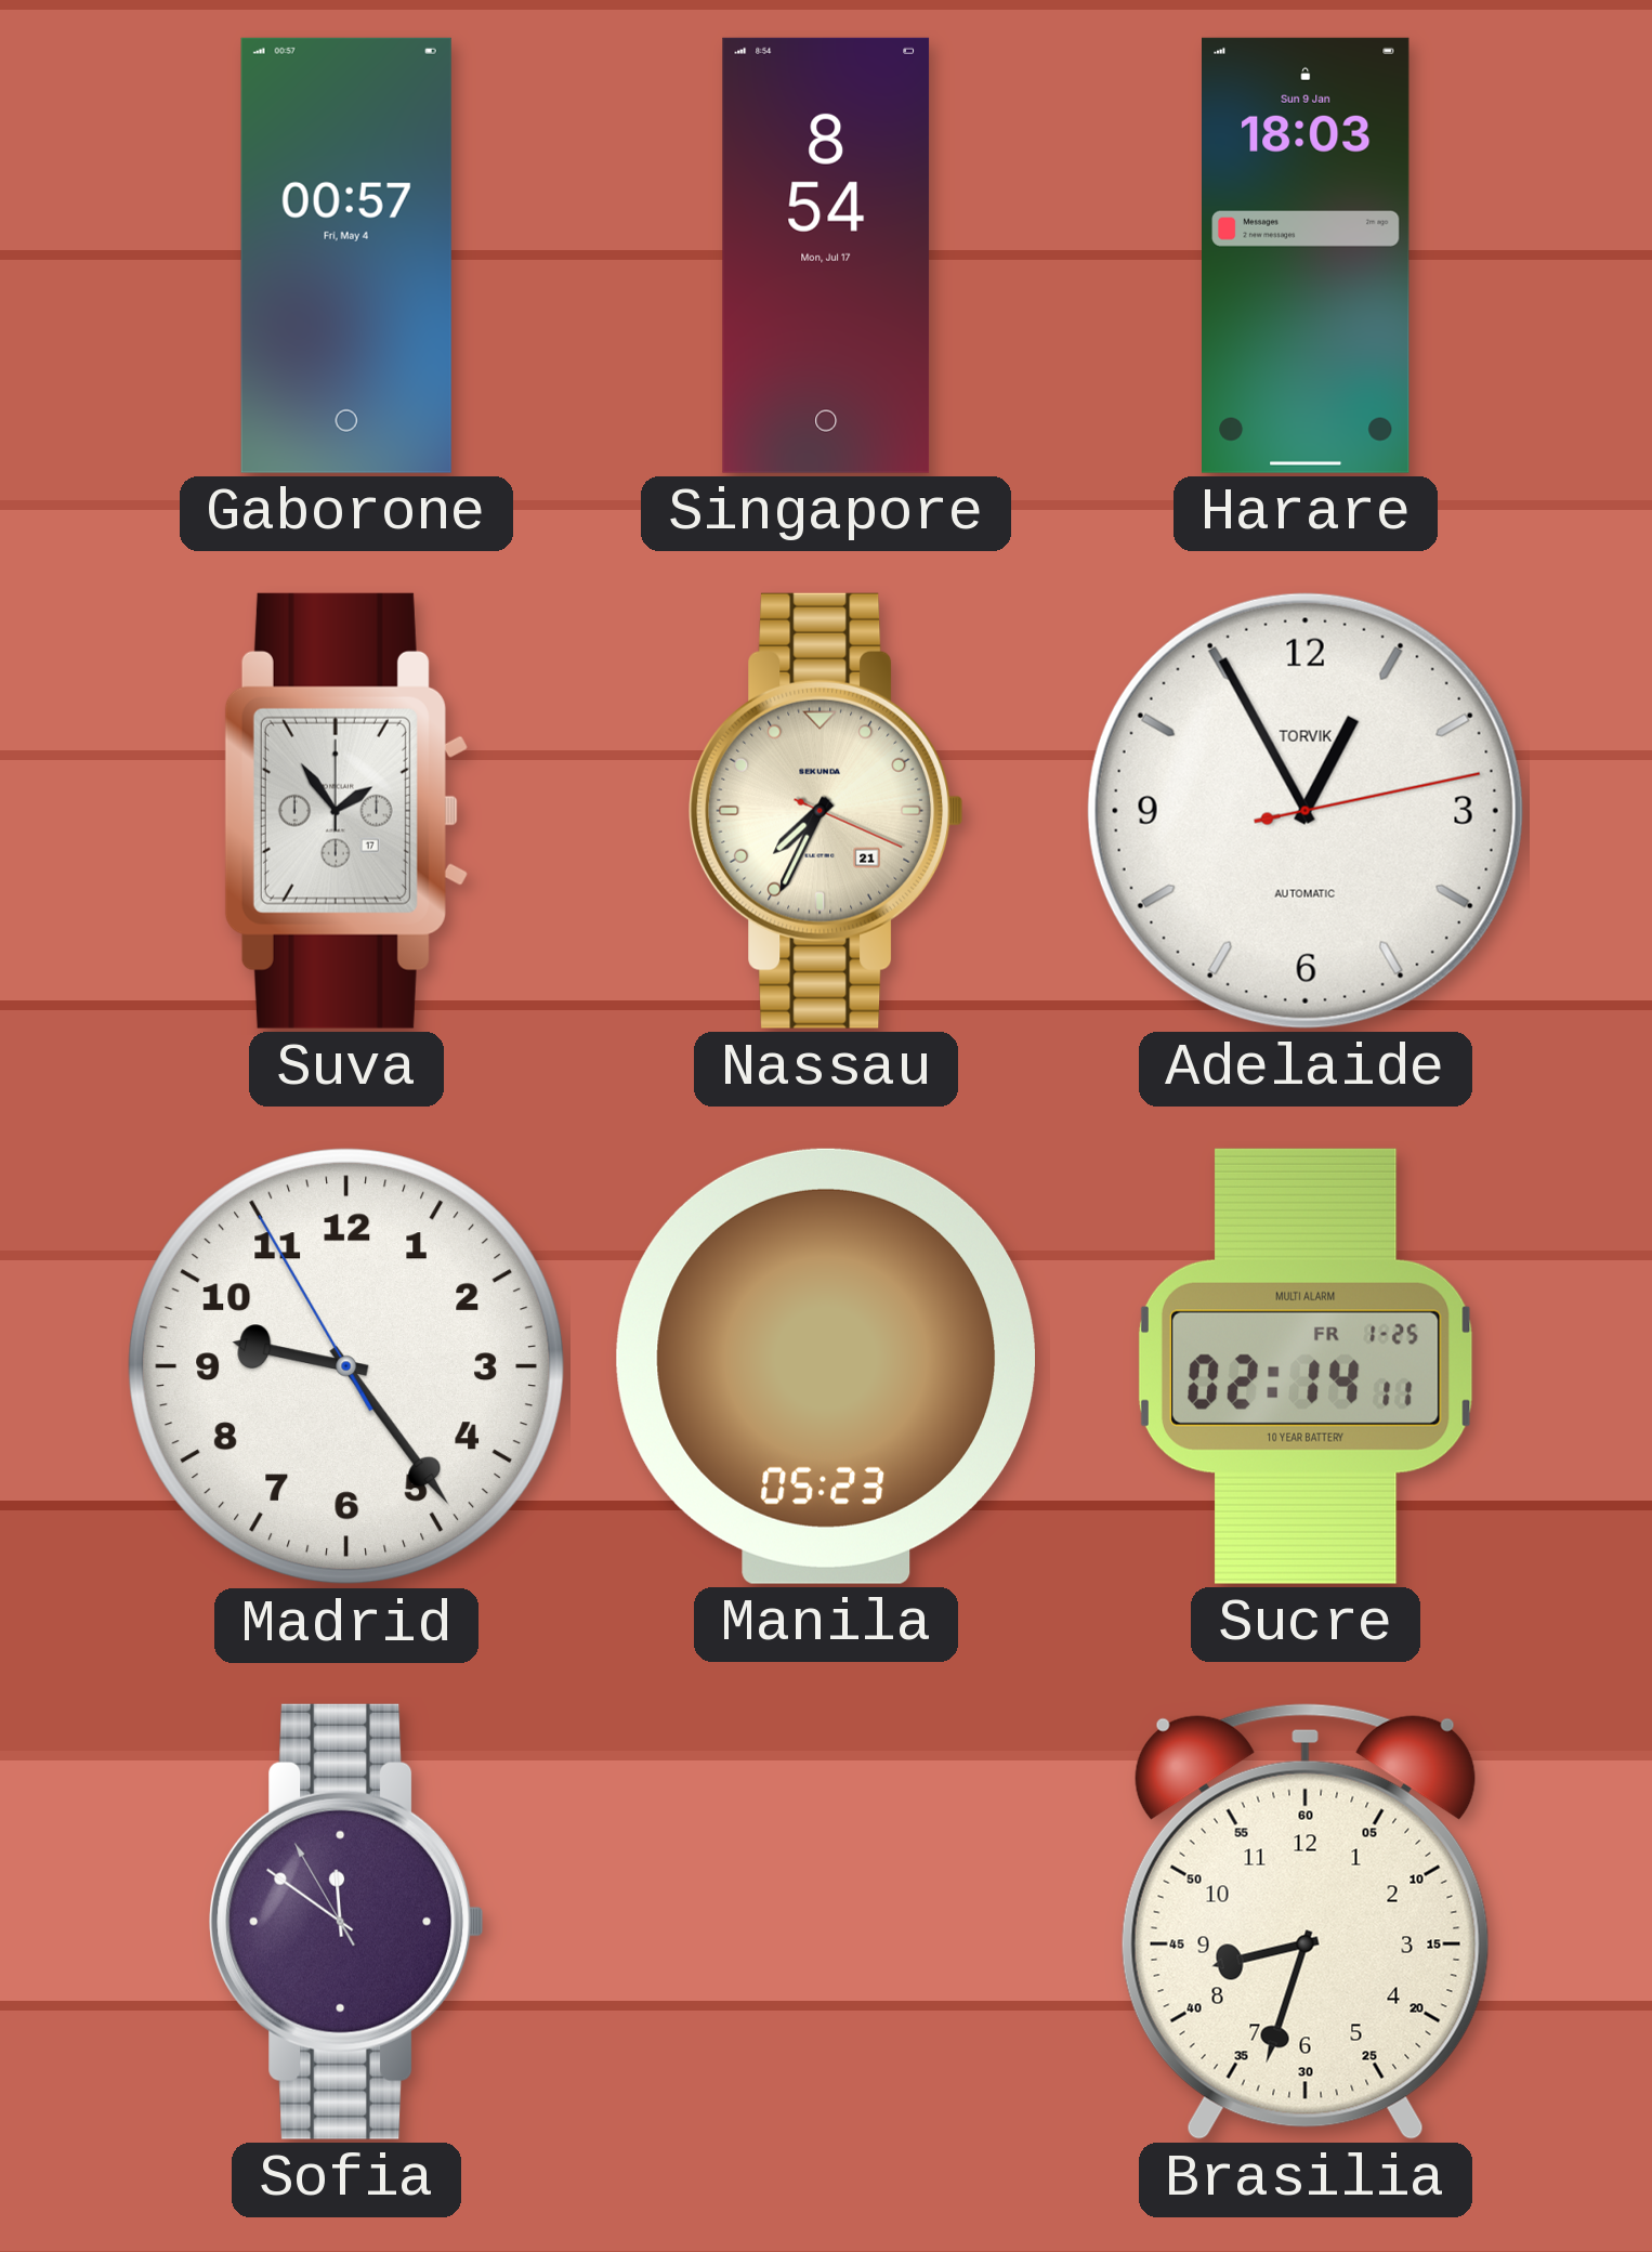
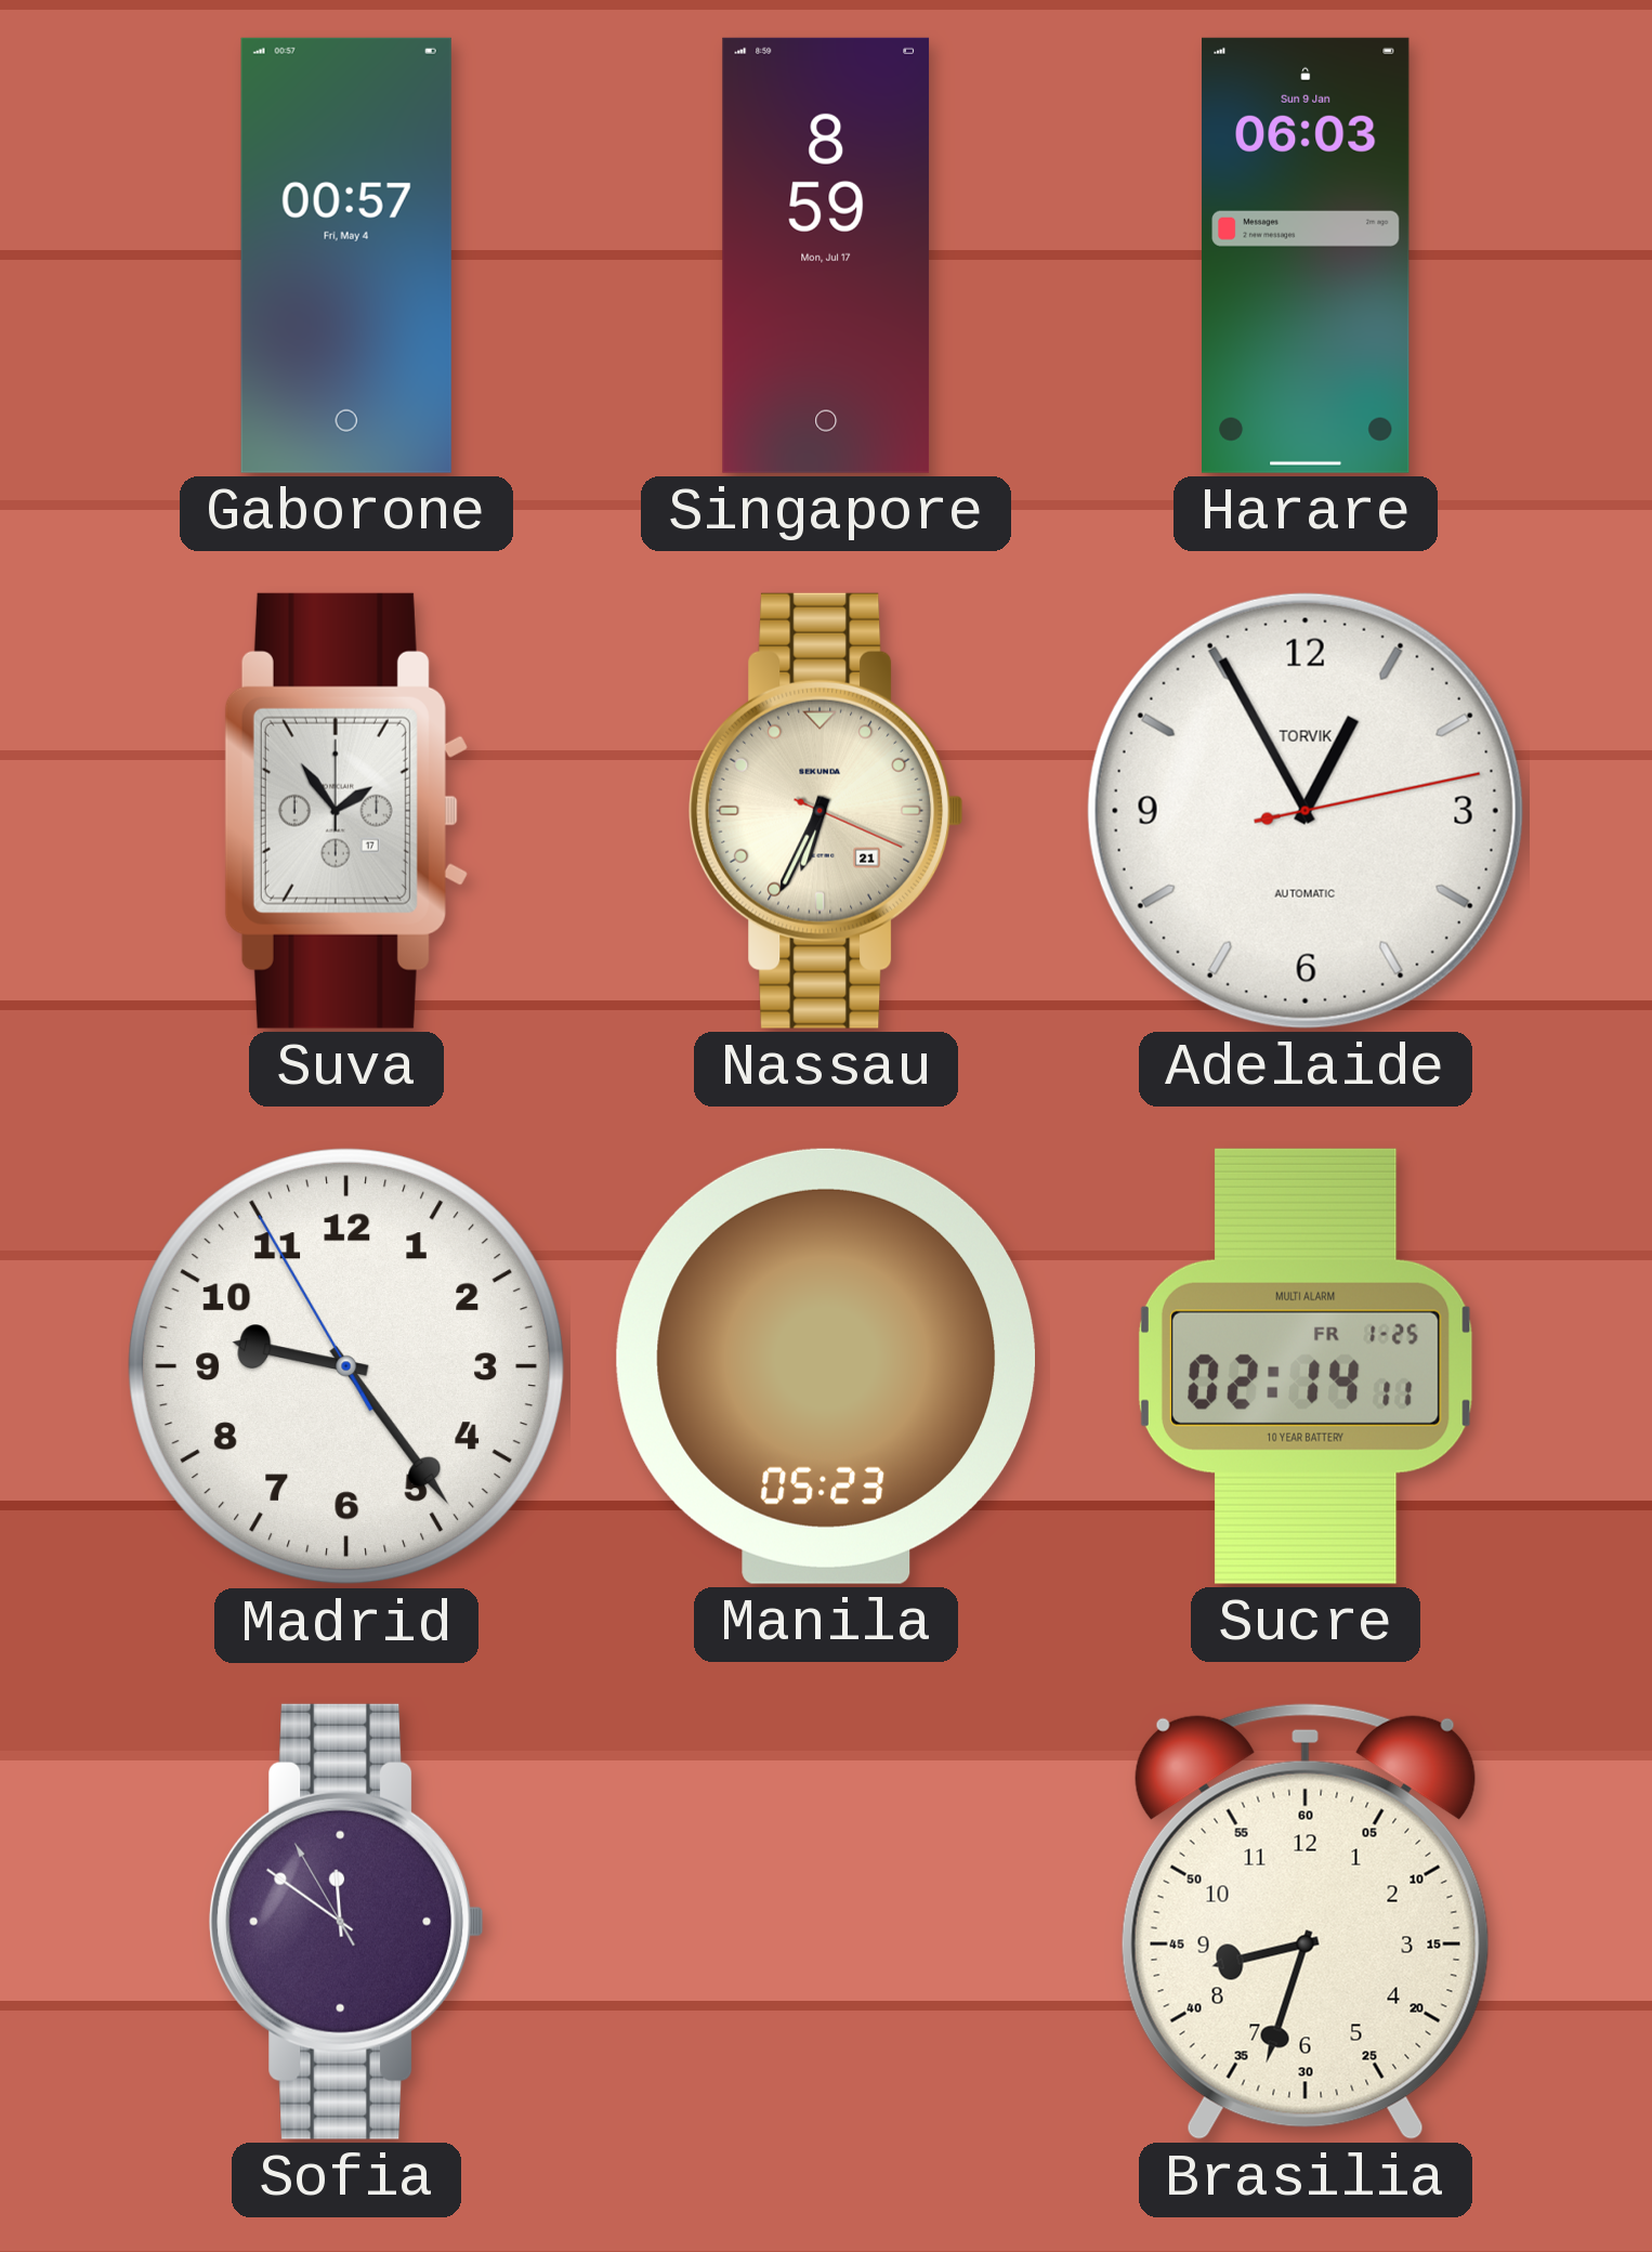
Singapore: 8:54 -> 8:59
Harare: 18:03 -> 06:03
Nassau: 7:34 -> 6:34
